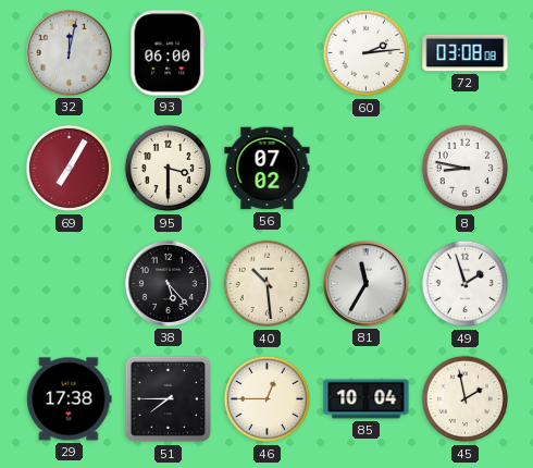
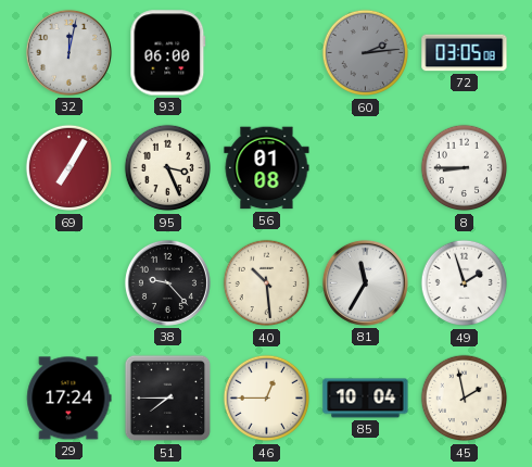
60 dial: white -> grey
72: 03:08 -> 03:05
95: 3:30 -> 3:26
56: 07:02 -> 01:08
8: 8:47 -> 8:45
38: 5:23 -> 9:23
29: 17:38 -> 17:24
